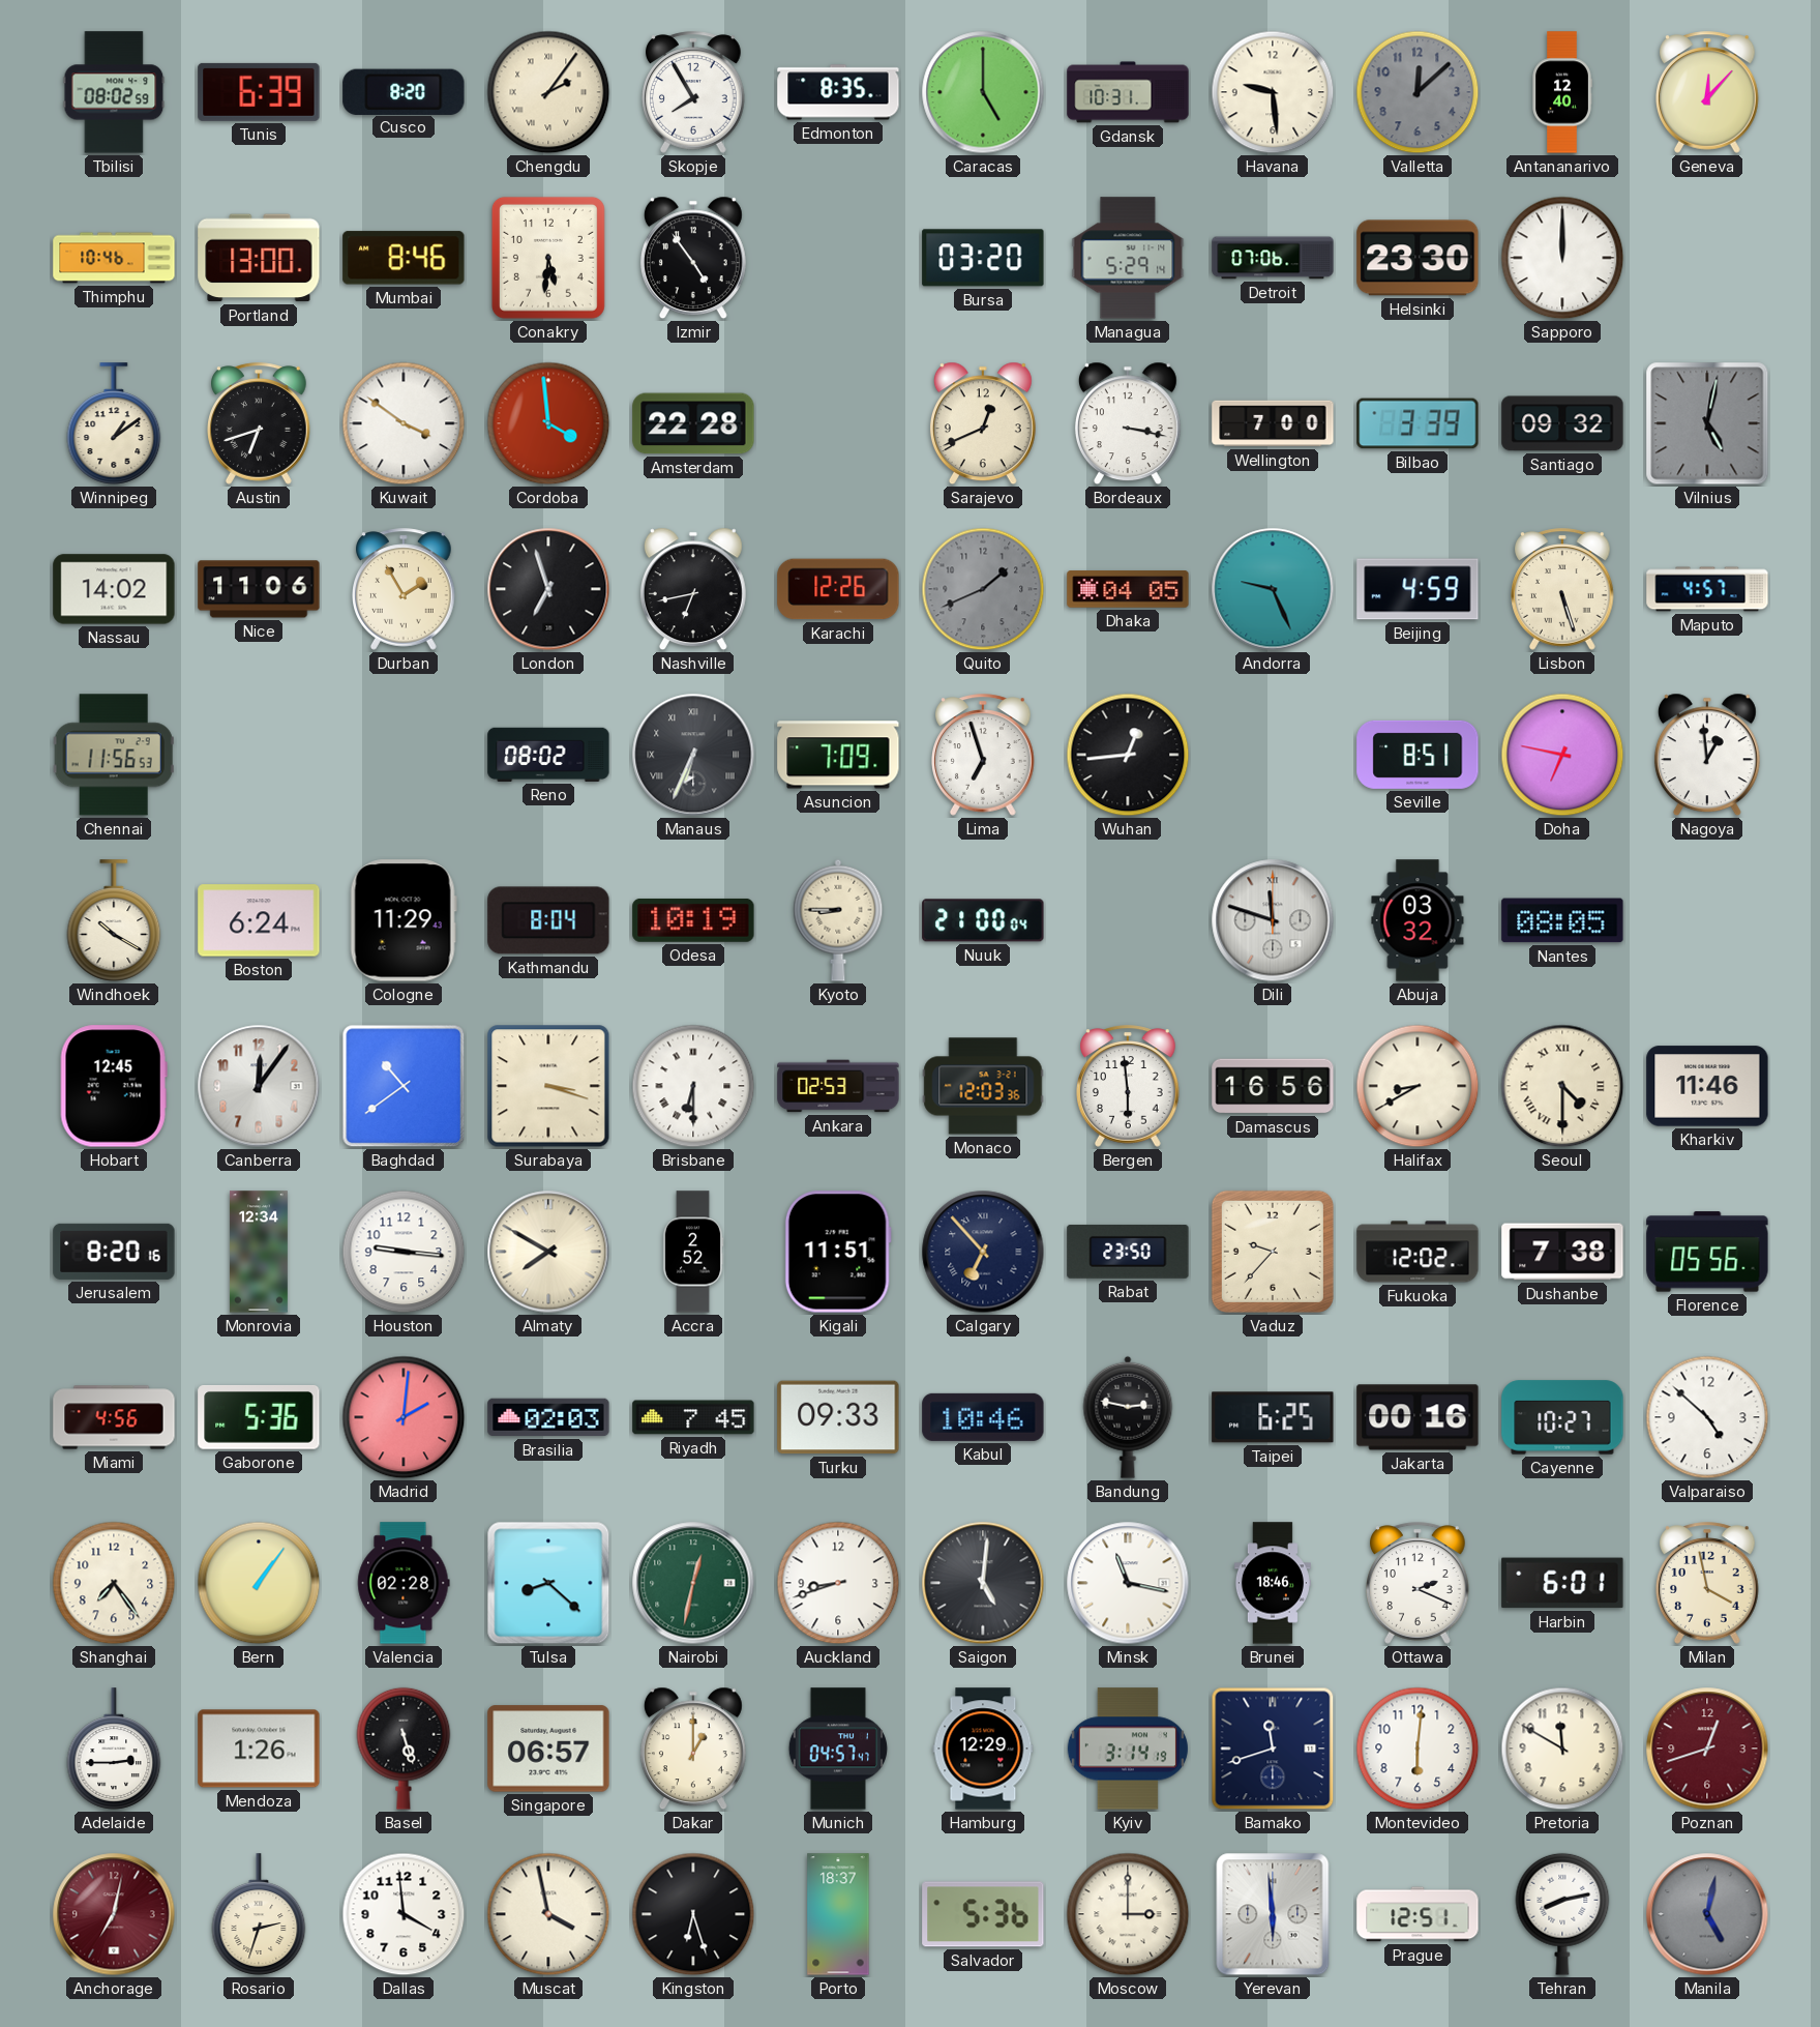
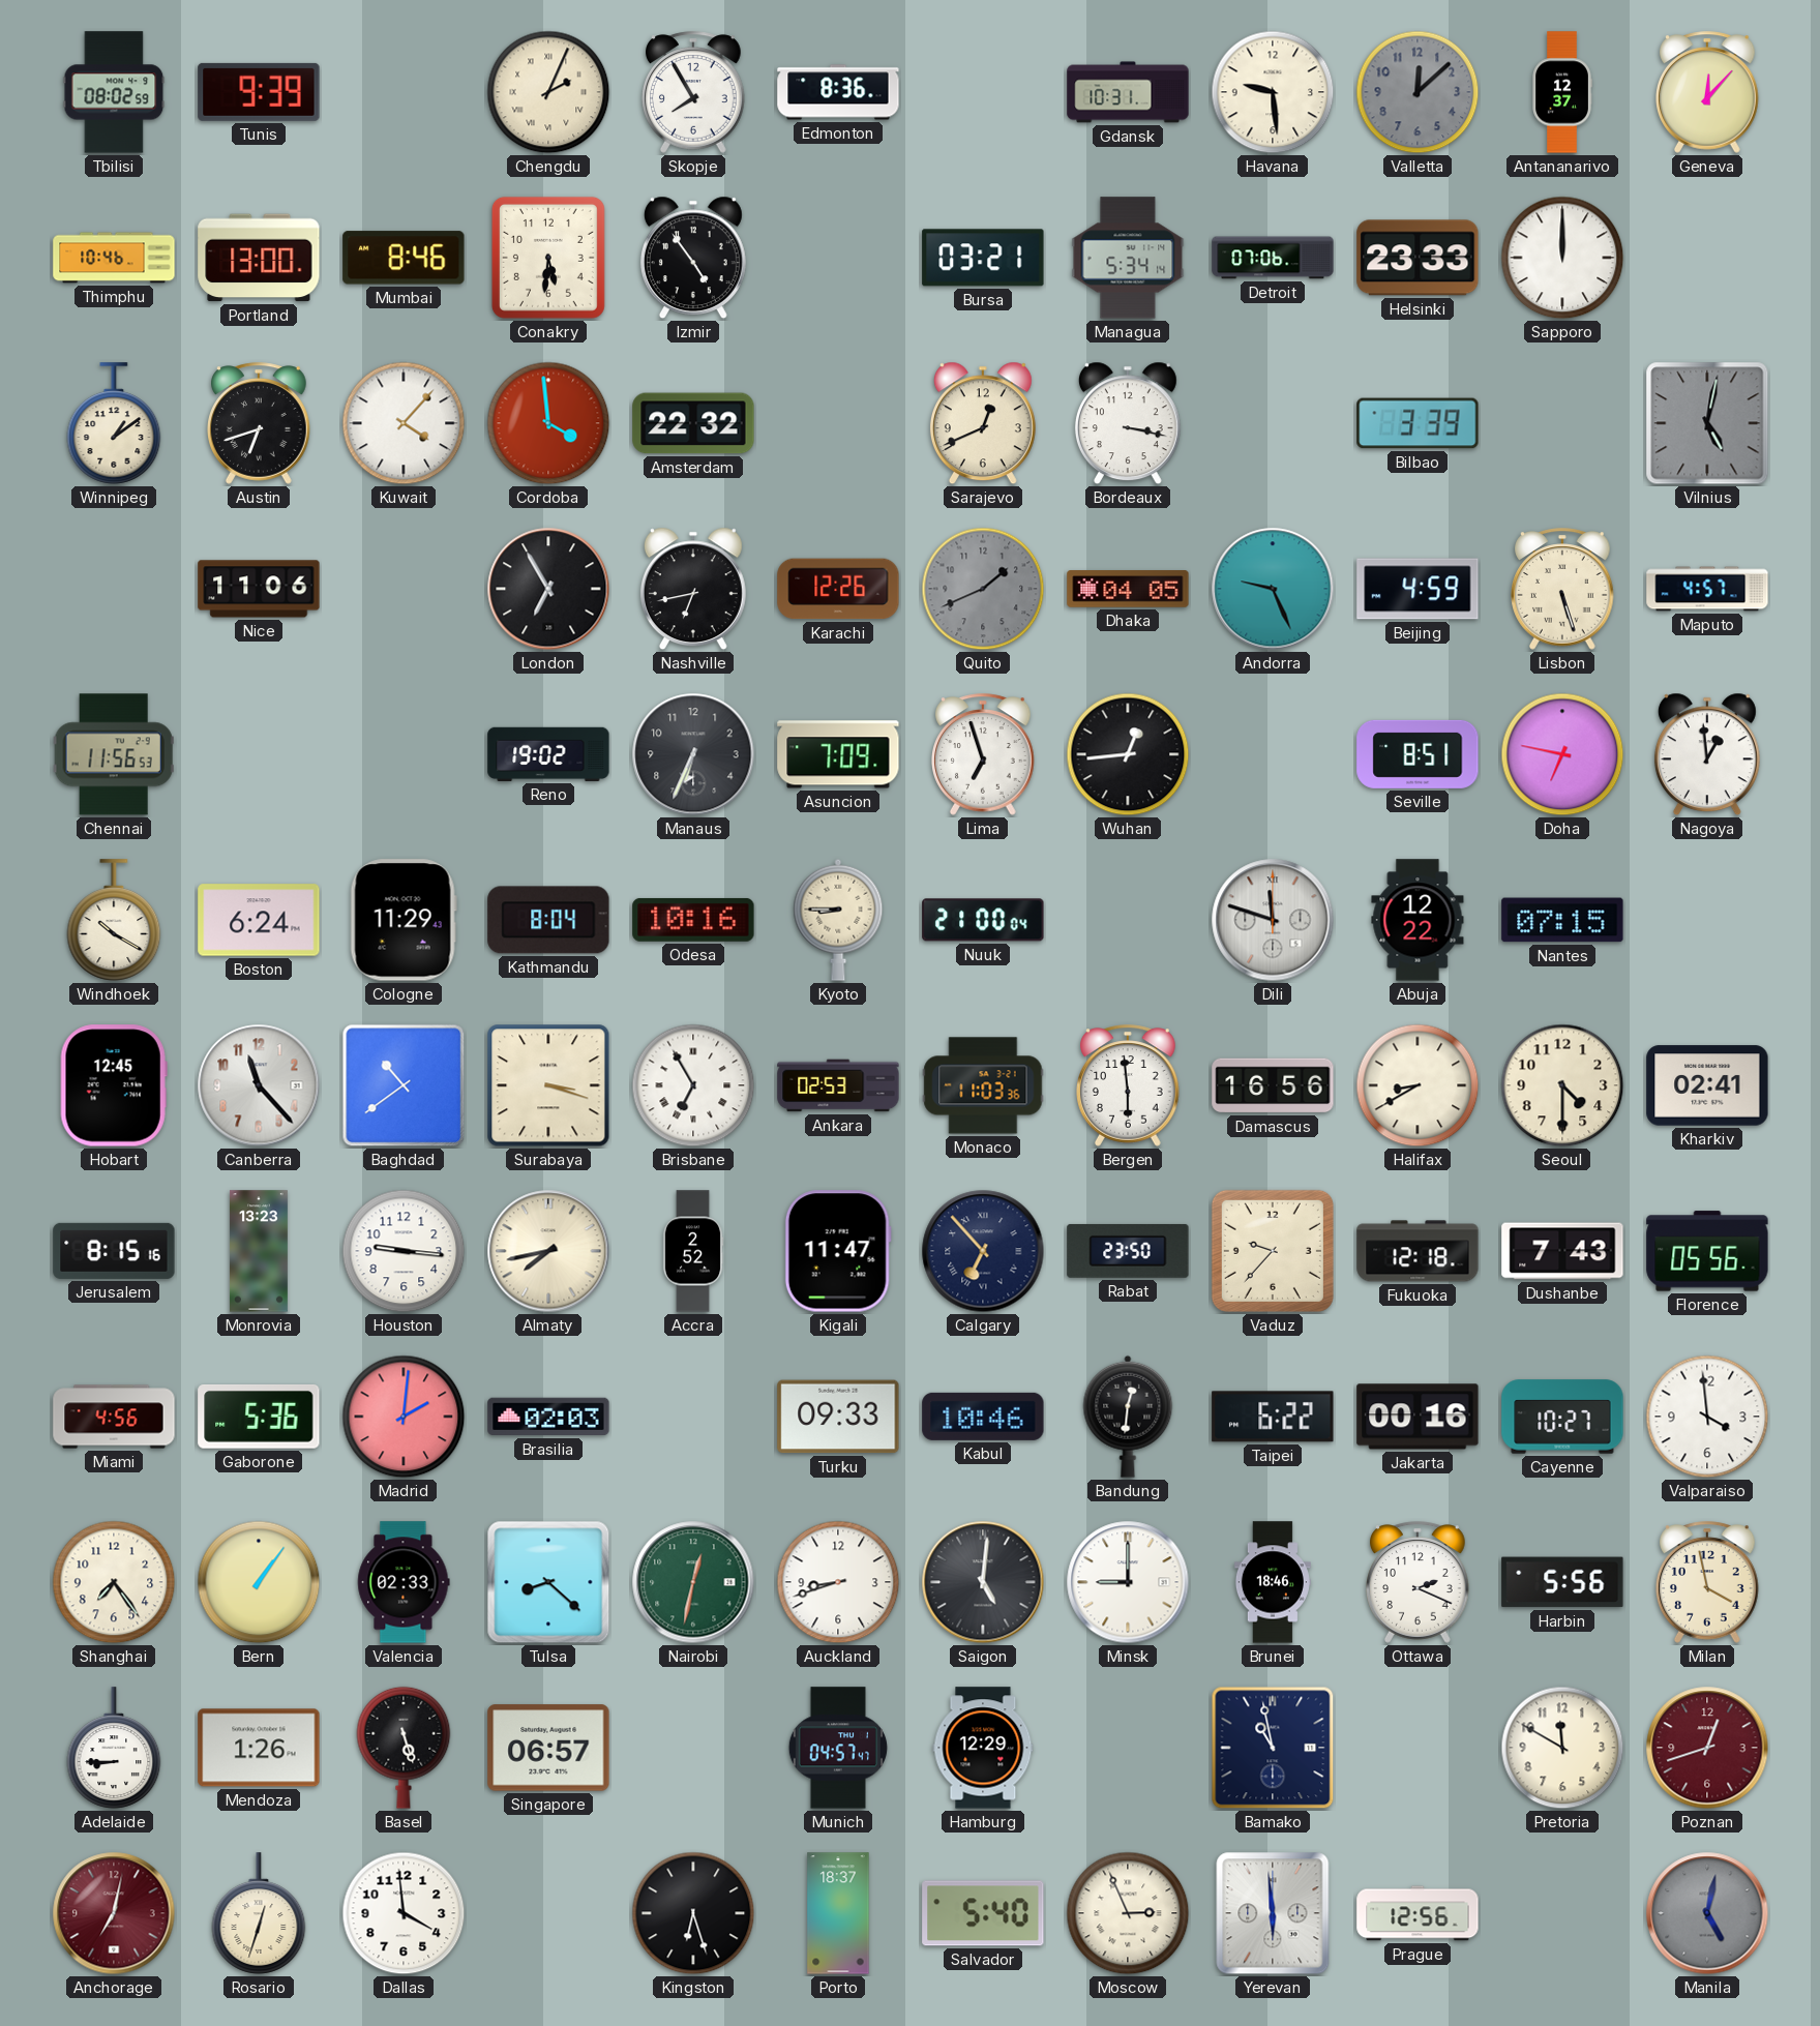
Tunis: 6:39 -> 9:39
Cusco: 8:20 -> none
Chengdu: 2:06 -> 2:04
Edmonton: 8:35 -> 8:36
Caracas: 5:00 -> none
Antananarivo: 12:40 -> 12:37
Bursa: 03:20 -> 03:21
Managua: 5:29 -> 5:34
Helsinki: 23:30 -> 23:33
Kuwait: 3:51 -> 4:07
Amsterdam: 22:28 -> 22:32
Wellington: 7:00 -> none
Santiago: 09:32 -> none
Nassau: 14:02 -> none
Durban: 1:55 -> none
London: 6:57 -> 6:55
Reno: 08:02 -> 19:02
Manaus numerals: Roman -> Arabic
Odesa: 10:19 -> 10:16
Abuja: 03:32 -> 12:22
Nantes: 08:05 -> 07:15
Canberra: 12:06 -> 11:23
Brisbane: 6:30 -> 6:55
Monaco: 12:03 -> 11:03
Seoul numerals: Roman -> Arabic
Kharkiv: 11:46 -> 02:41
Jerusalem: 8:20 -> 8:15
Monrovia: 12:34 -> 13:23
Almaty: 7:50 -> 7:43
Kigali: 11:51 -> 11:47
Fukuoka: 12:02 -> 12:18
Dushanbe: 7:38 -> 7:43
Riyadh: 7:45 -> none
Bandung: 2:47 -> 12:31
Taipei: 6:25 -> 6:22
Valparaiso: 4:52 -> 3:59
Valencia: 02:28 -> 02:33
Minsk: 11:17 -> 9:00
Harbin: 6:01 -> 5:56
Adelaide: 2:45 -> 8:45
Dakar: 1:00 -> none
Kyiv: 3:14 -> none
Bamako: 11:42 -> 10:58
Montevideo: 6:01 -> none
Rosario: 2:33 -> 12:33
Muscat: 3:58 -> none
Salvador: 5:36 -> 5:40
Moscow: 3:00 -> 2:56
Prague: 12:51 -> 12:56
Tehran: 8:13 -> none
